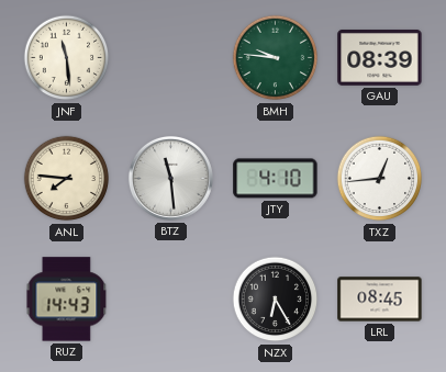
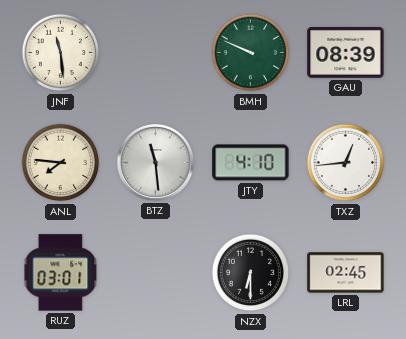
BMH: 9:46 -> 9:49
RUZ: 14:43 -> 03:01
NZX: 6:25 -> 6:30
LRL: 08:45 -> 02:45
